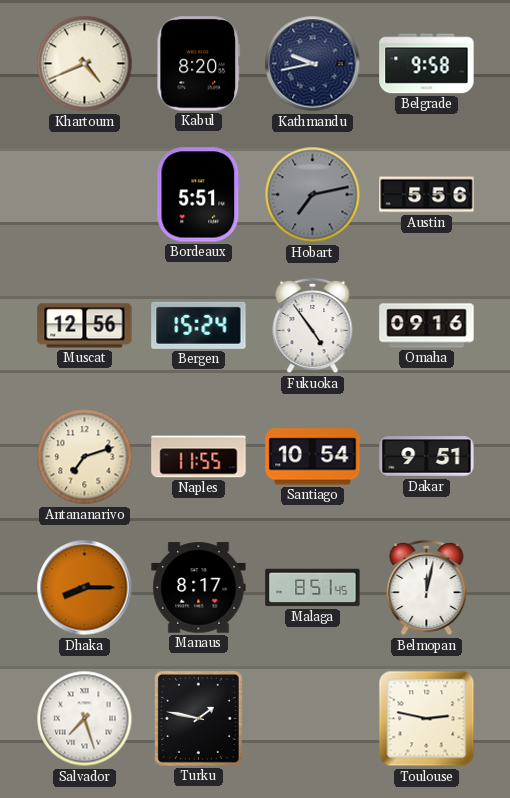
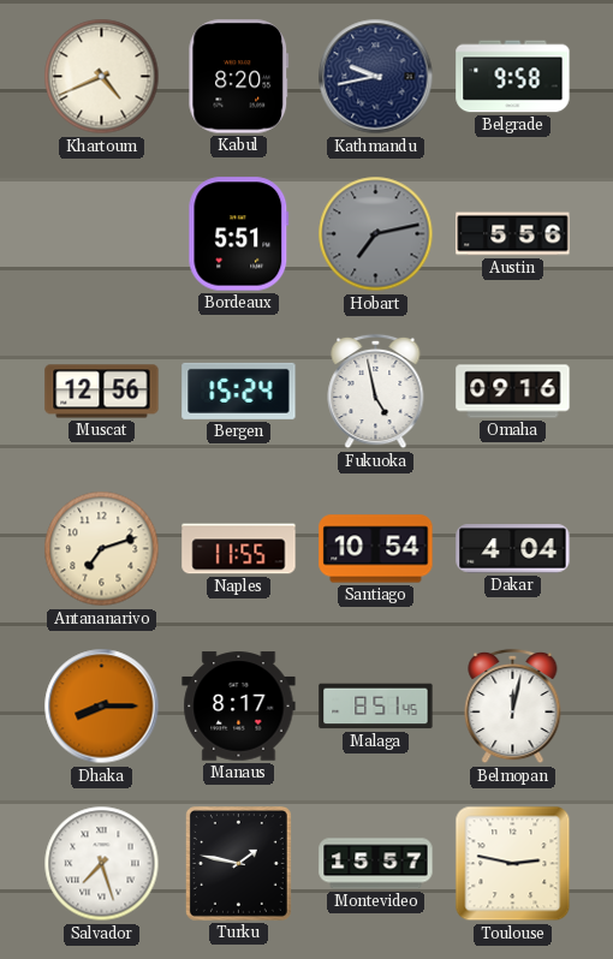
Fukuoka: 4:54 -> 4:58
Dakar: 9:51 -> 4:04
Montevideo: none -> 15:57
